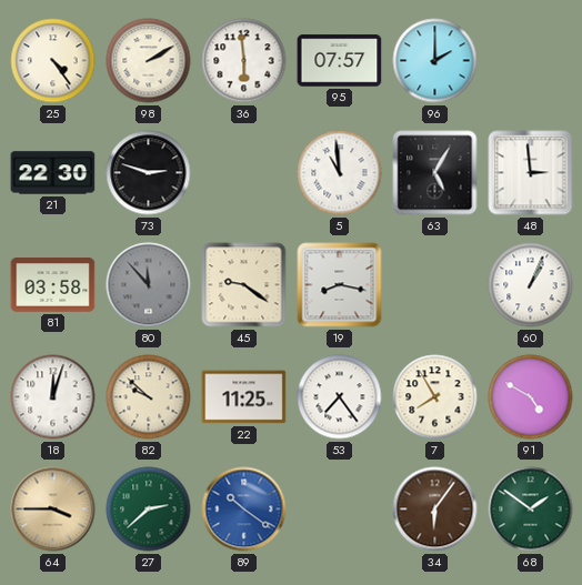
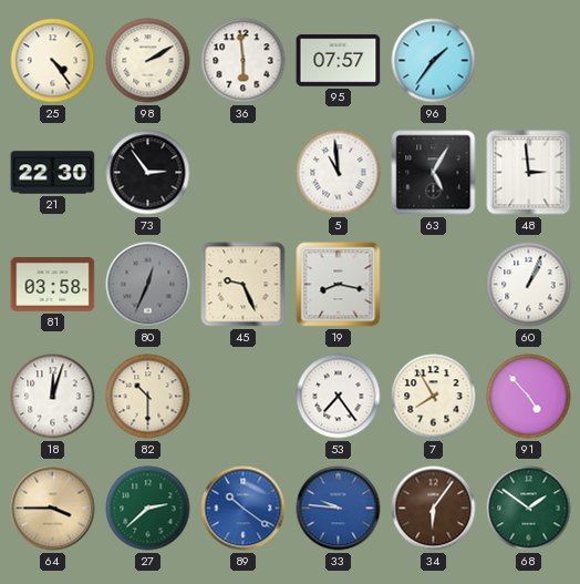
96: 2:00 -> 1:36
73: 2:48 -> 2:54
80: 11:53 -> 12:34
45: 9:21 -> 9:26
82: 9:52 -> 10:30
22: 11:25 -> none
91: 4:50 -> 4:53
33: none -> 9:46
